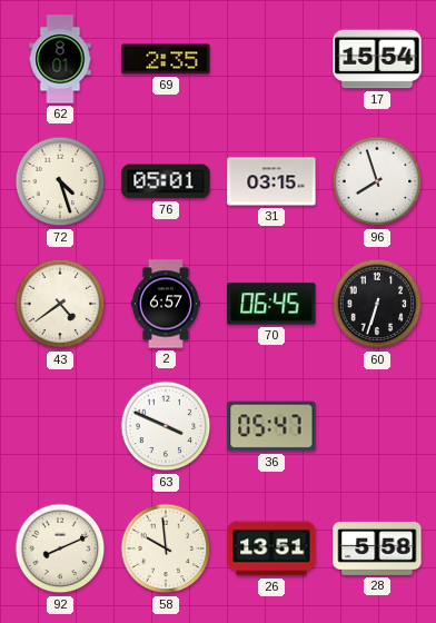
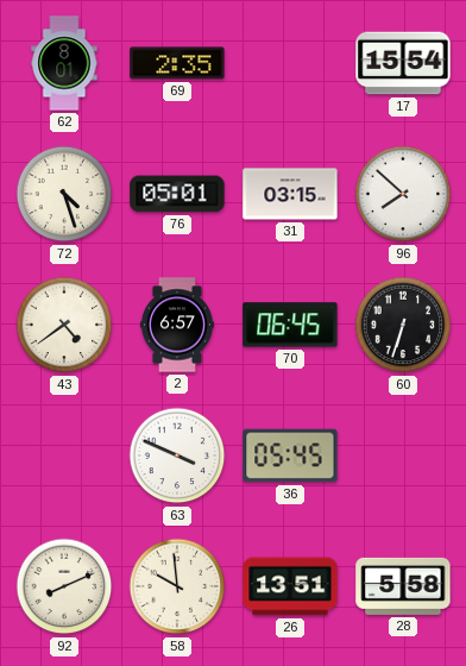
96: 7:57 -> 7:52
36: 05:47 -> 05:45
